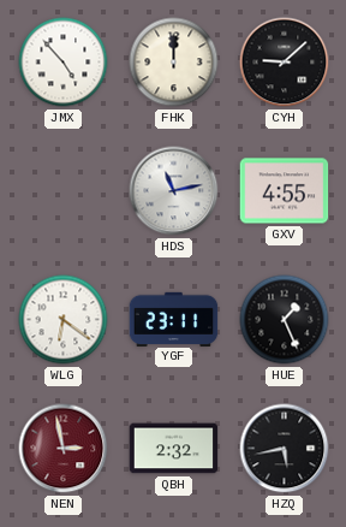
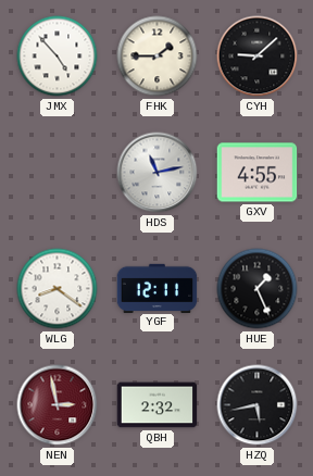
FHK: 12:00 -> 1:45
WLG: 6:21 -> 8:21
YGF: 23:11 -> 12:11
